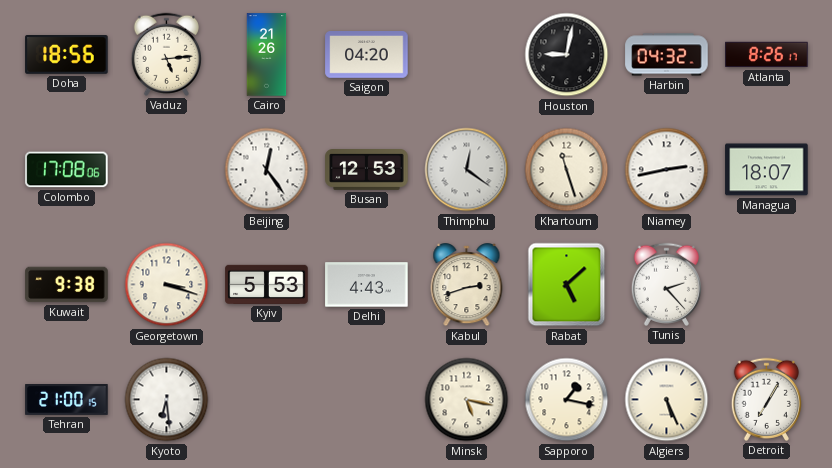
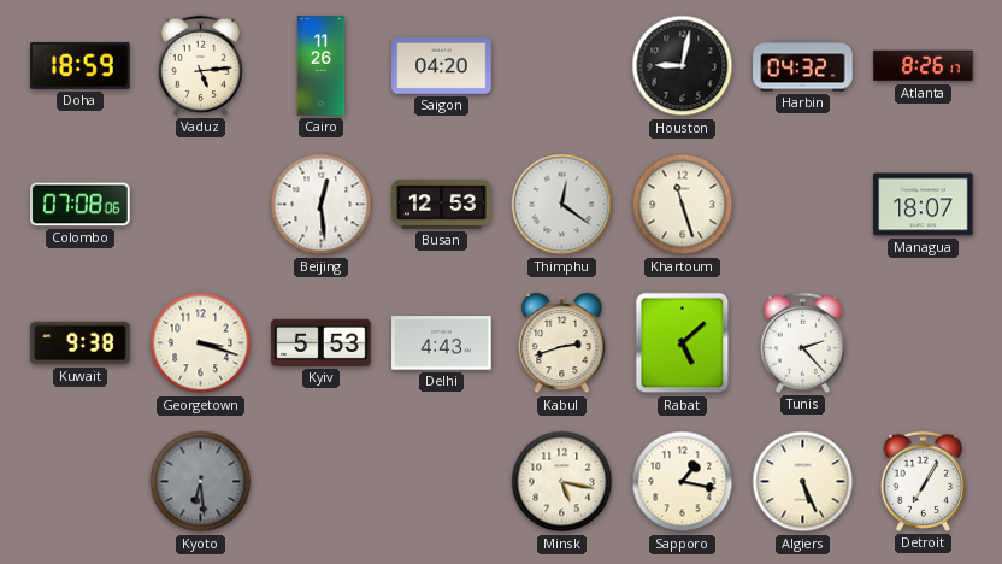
Doha: 18:56 -> 18:59
Cairo: 21:26 -> 11:26
Colombo: 17:08 -> 07:08
Beijing: 12:24 -> 12:29
Niamey: 2:43 -> none
Tehran: 21:00 -> none
Kyoto dial: white -> grey
